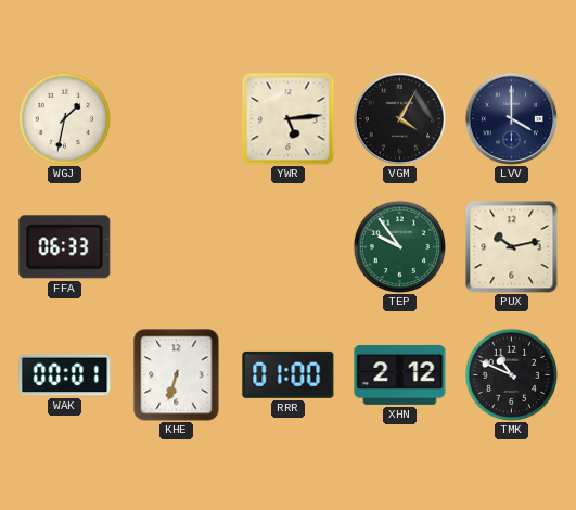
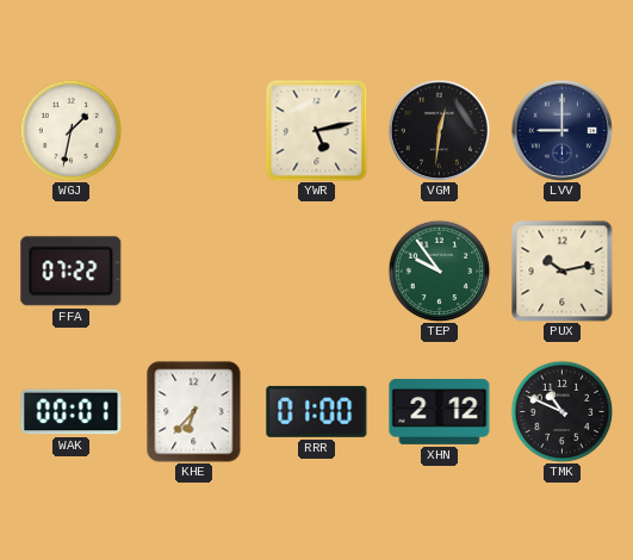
YWR: 5:14 -> 5:13
VGM: 4:05 -> 12:31
LVV: 4:00 -> 9:00
FFA: 06:33 -> 07:22
KHE: 6:33 -> 6:37
